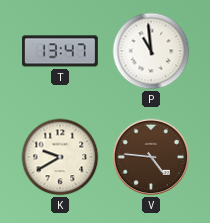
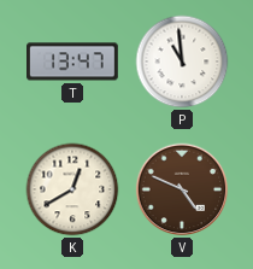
K: 9:40 -> 12:40
V: 4:46 -> 4:49
